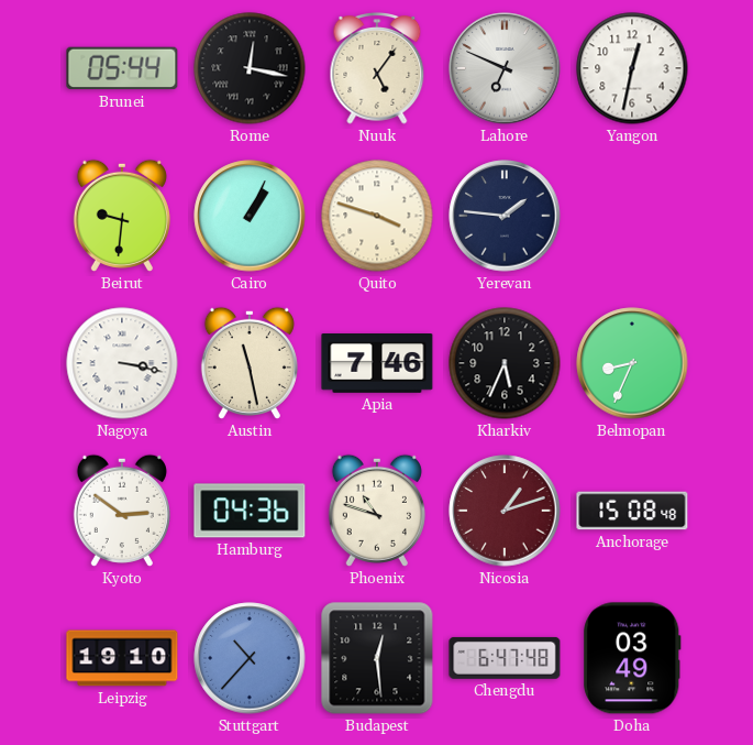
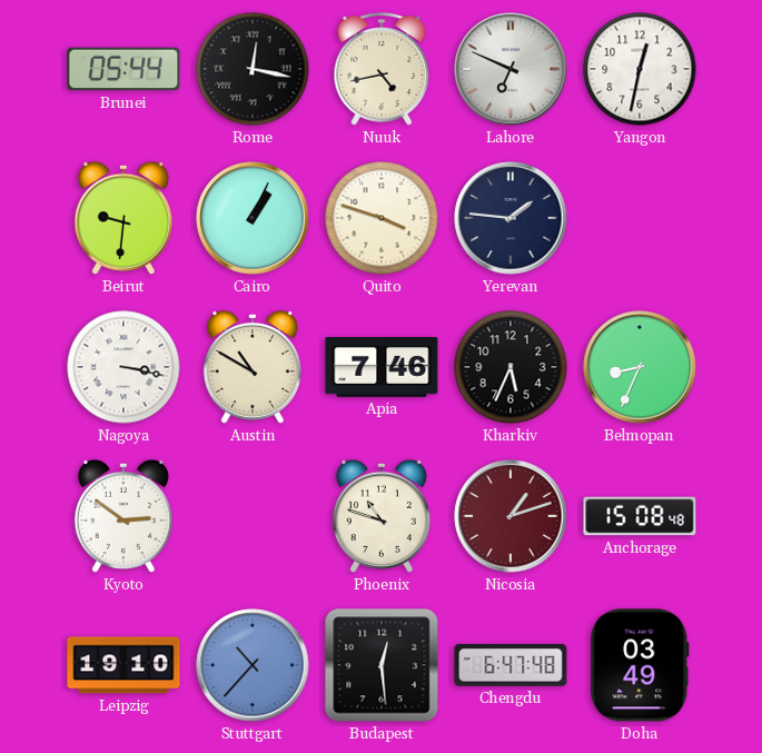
Nuuk: 5:06 -> 4:43
Austin: 11:28 -> 10:50
Hamburg: 04:36 -> none
